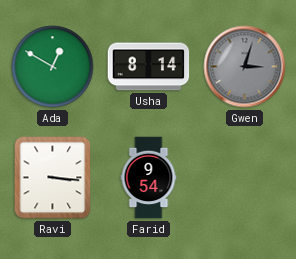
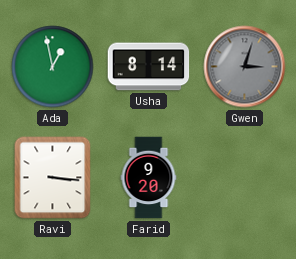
Ada: 12:50 -> 12:58
Farid: 9:54 -> 9:20
